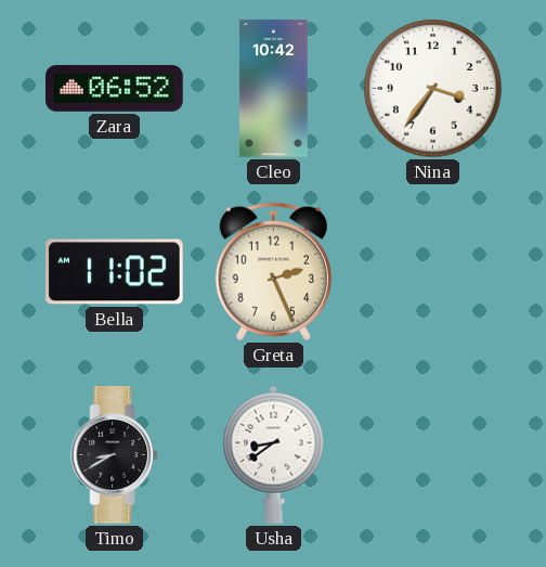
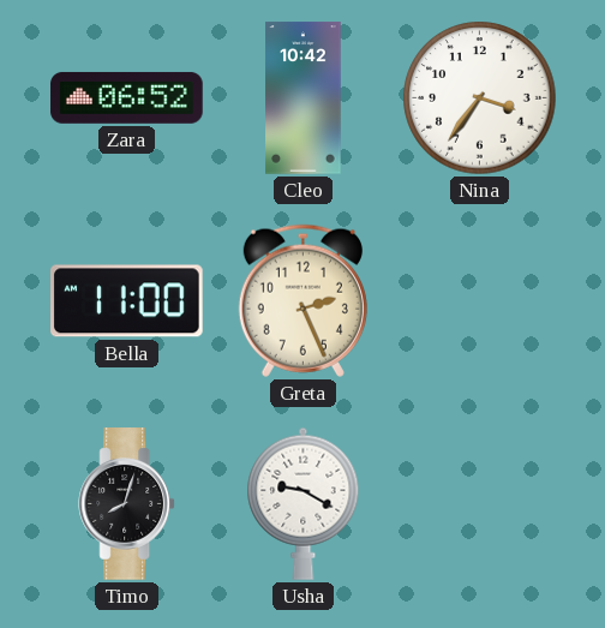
Bella: 11:02 -> 11:00
Timo: 8:40 -> 8:03
Usha: 8:39 -> 9:20
